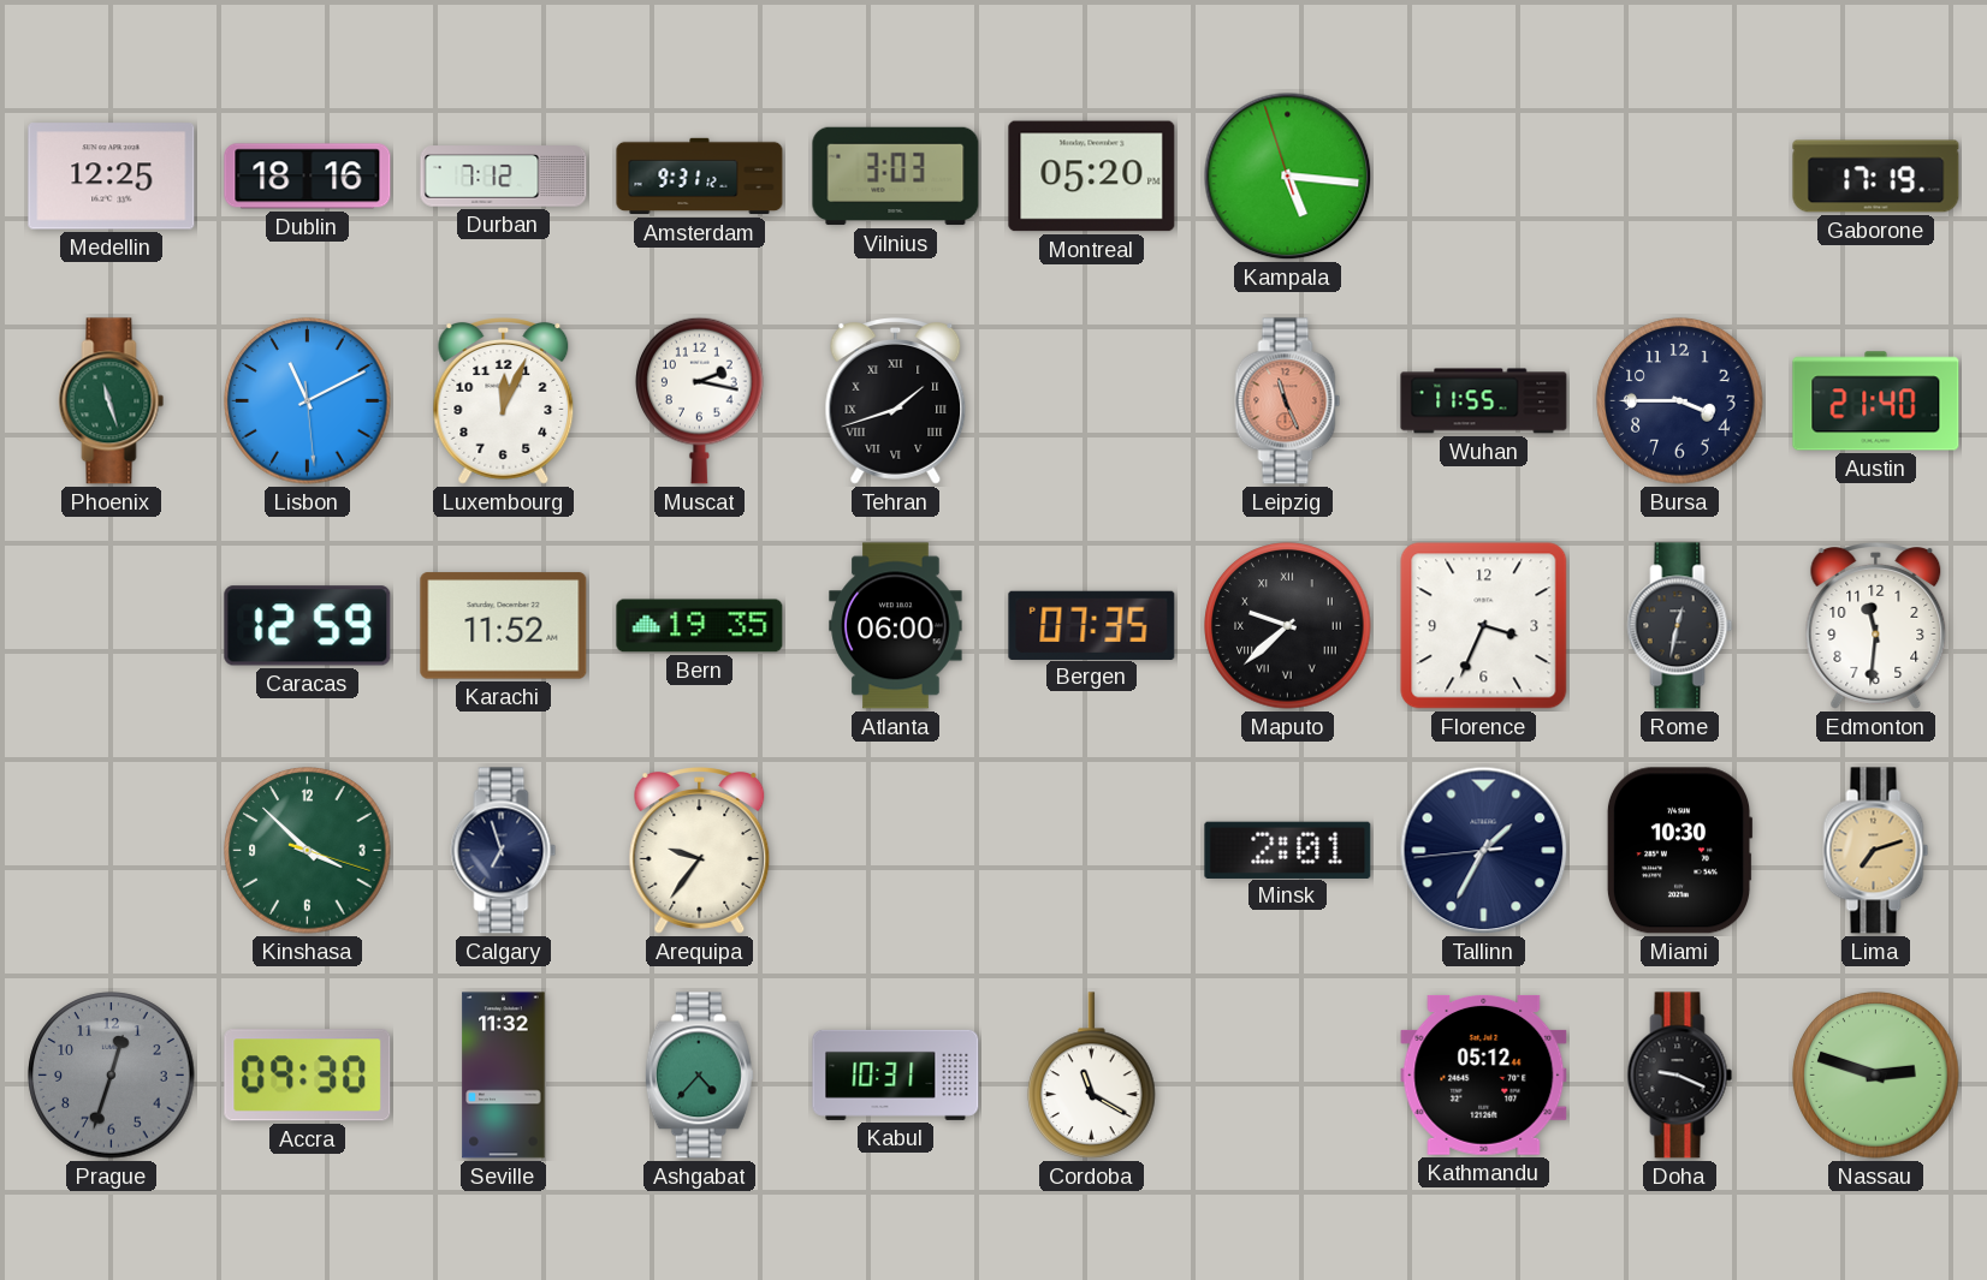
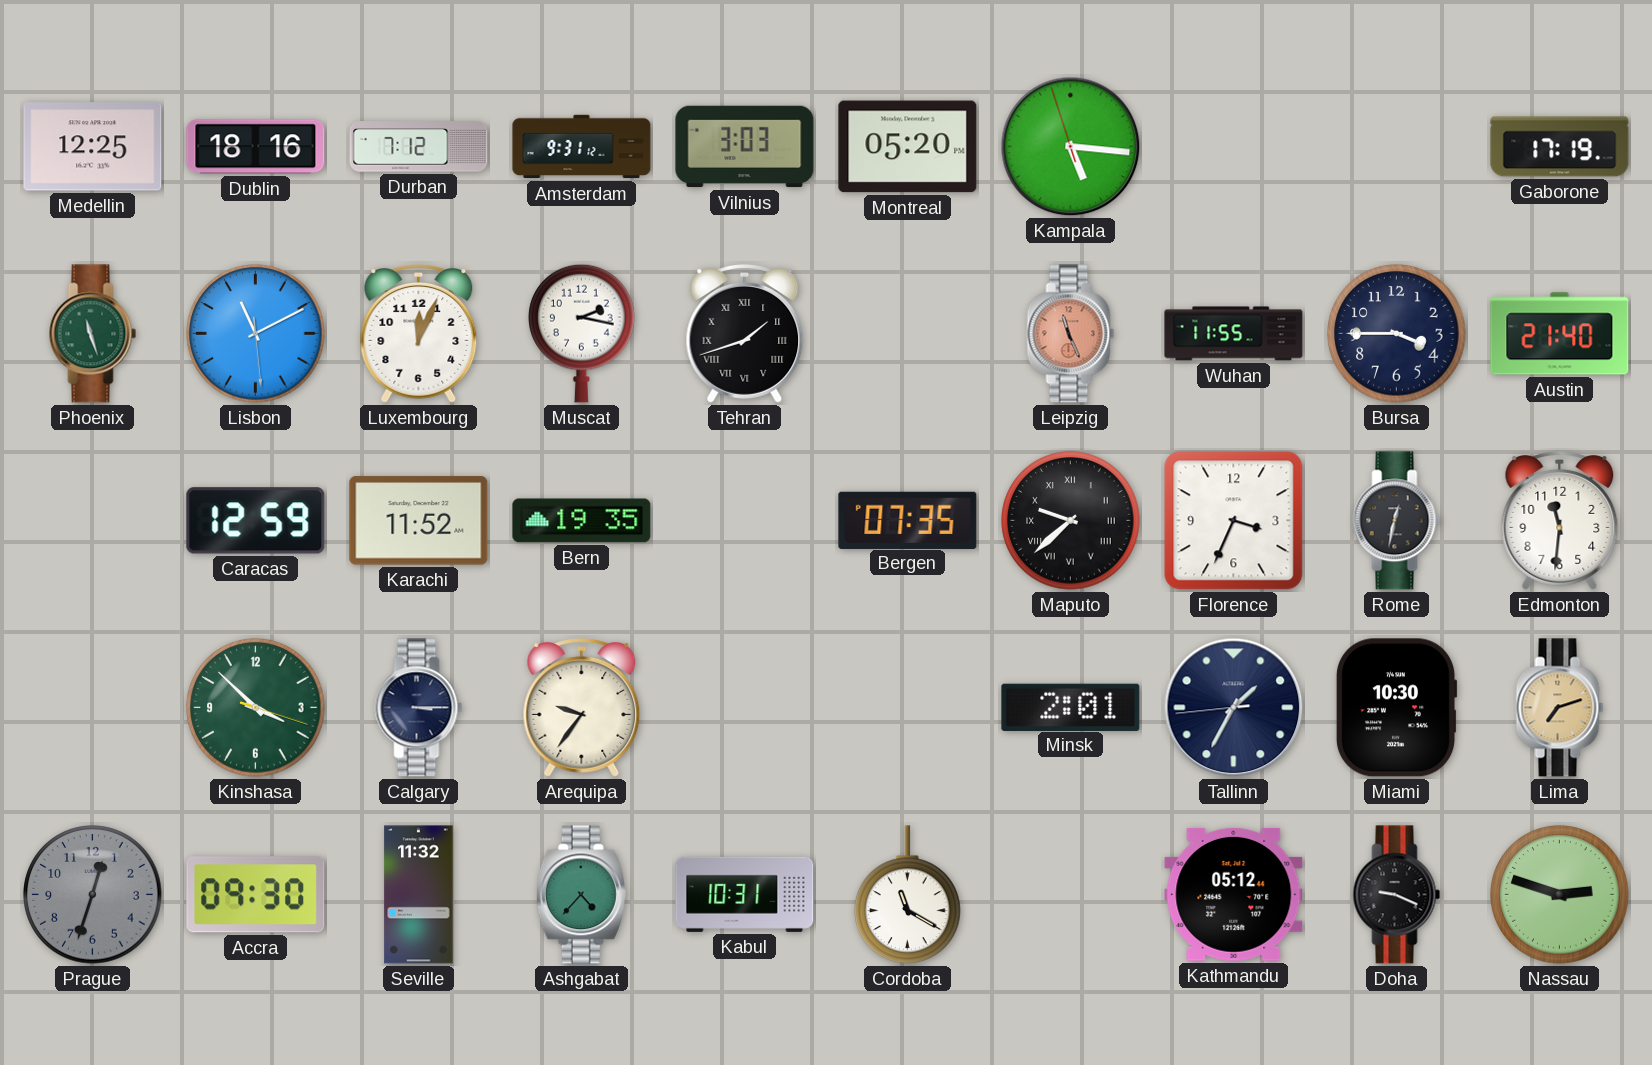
Atlanta: 06:00 -> none
Calgary: 6:57 -> 3:15
